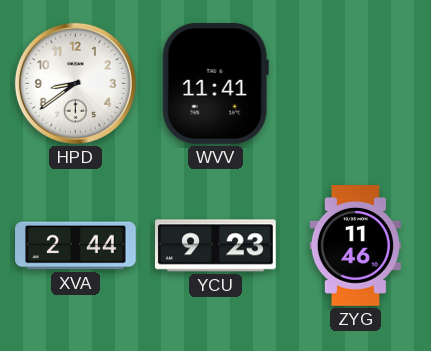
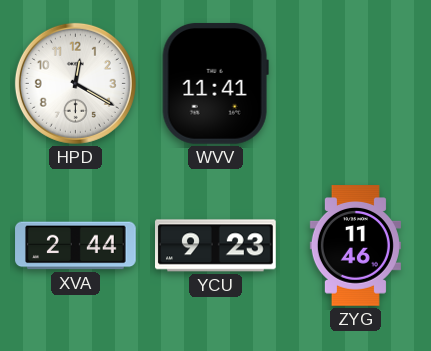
HPD: 8:39 -> 12:20
